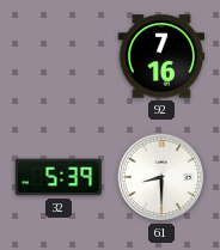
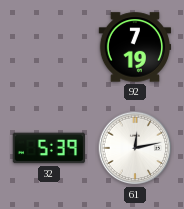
92: 7:16 -> 7:19
61: 8:30 -> 12:13
